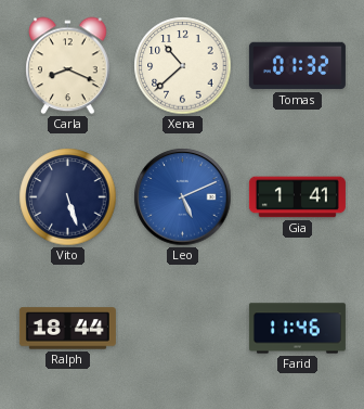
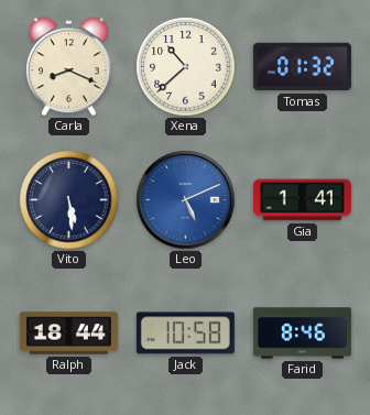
Vito: 5:27 -> 5:29
Jack: none -> 10:58
Farid: 11:46 -> 8:46
